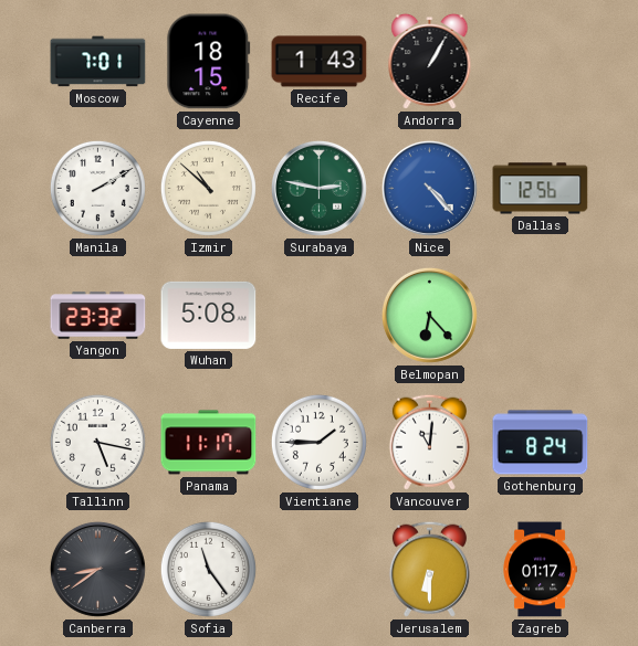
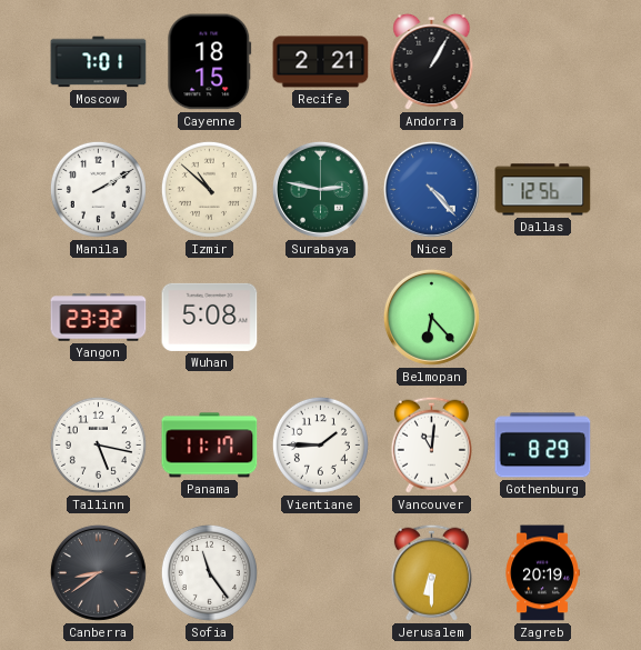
Recife: 1:43 -> 2:21
Gothenburg: 8:24 -> 8:29
Zagreb: 01:17 -> 20:19
